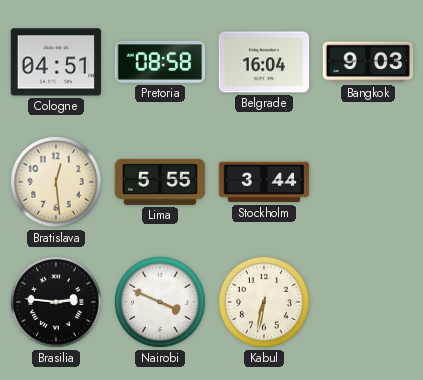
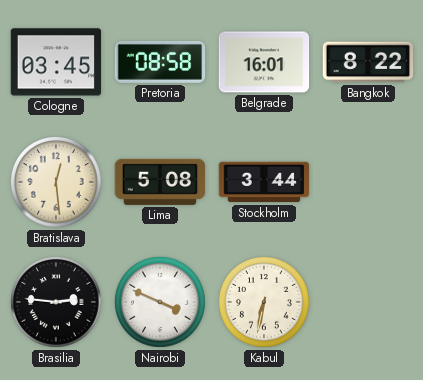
Cologne: 04:51 -> 03:45
Belgrade: 16:04 -> 16:01
Bangkok: 9:03 -> 8:22
Lima: 5:55 -> 5:08
